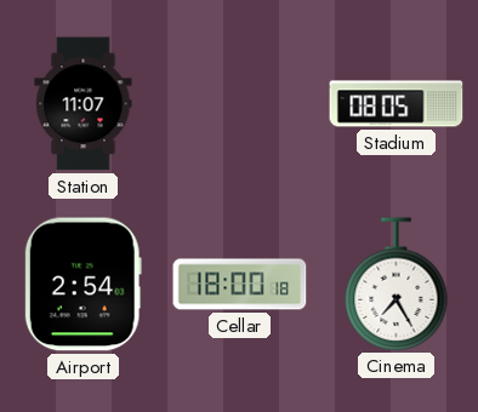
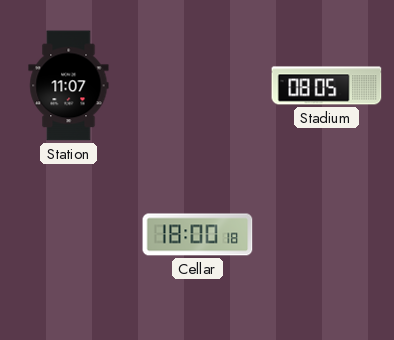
Airport: 2:54 -> none
Cinema: 7:25 -> none
